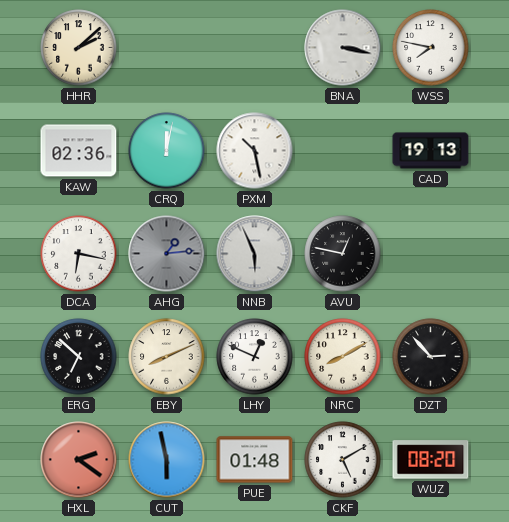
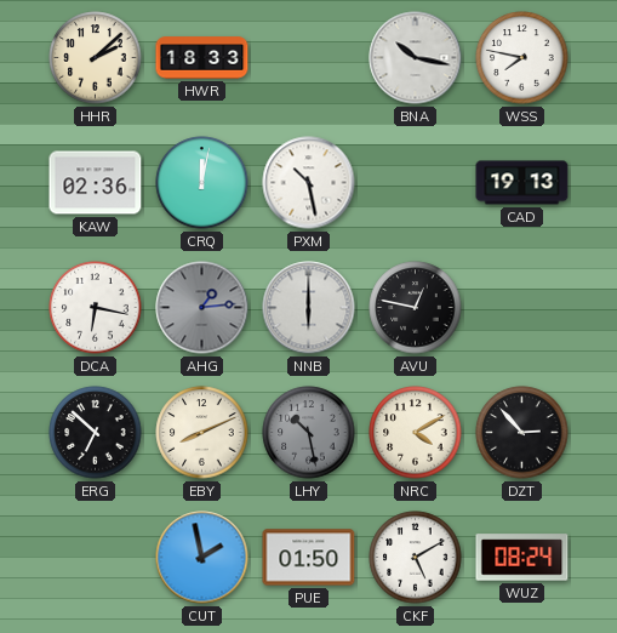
HWR: none -> 18:33
BNA: 3:17 -> 10:17
NNB: 5:56 -> 6:00
LHY: 12:49 -> 10:28
LHY dial: white -> grey
NRC: 8:10 -> 4:10
HXL: 2:21 -> none
CUT: 5:58 -> 1:58
PUE: 01:48 -> 01:50
WUZ: 08:20 -> 08:24
